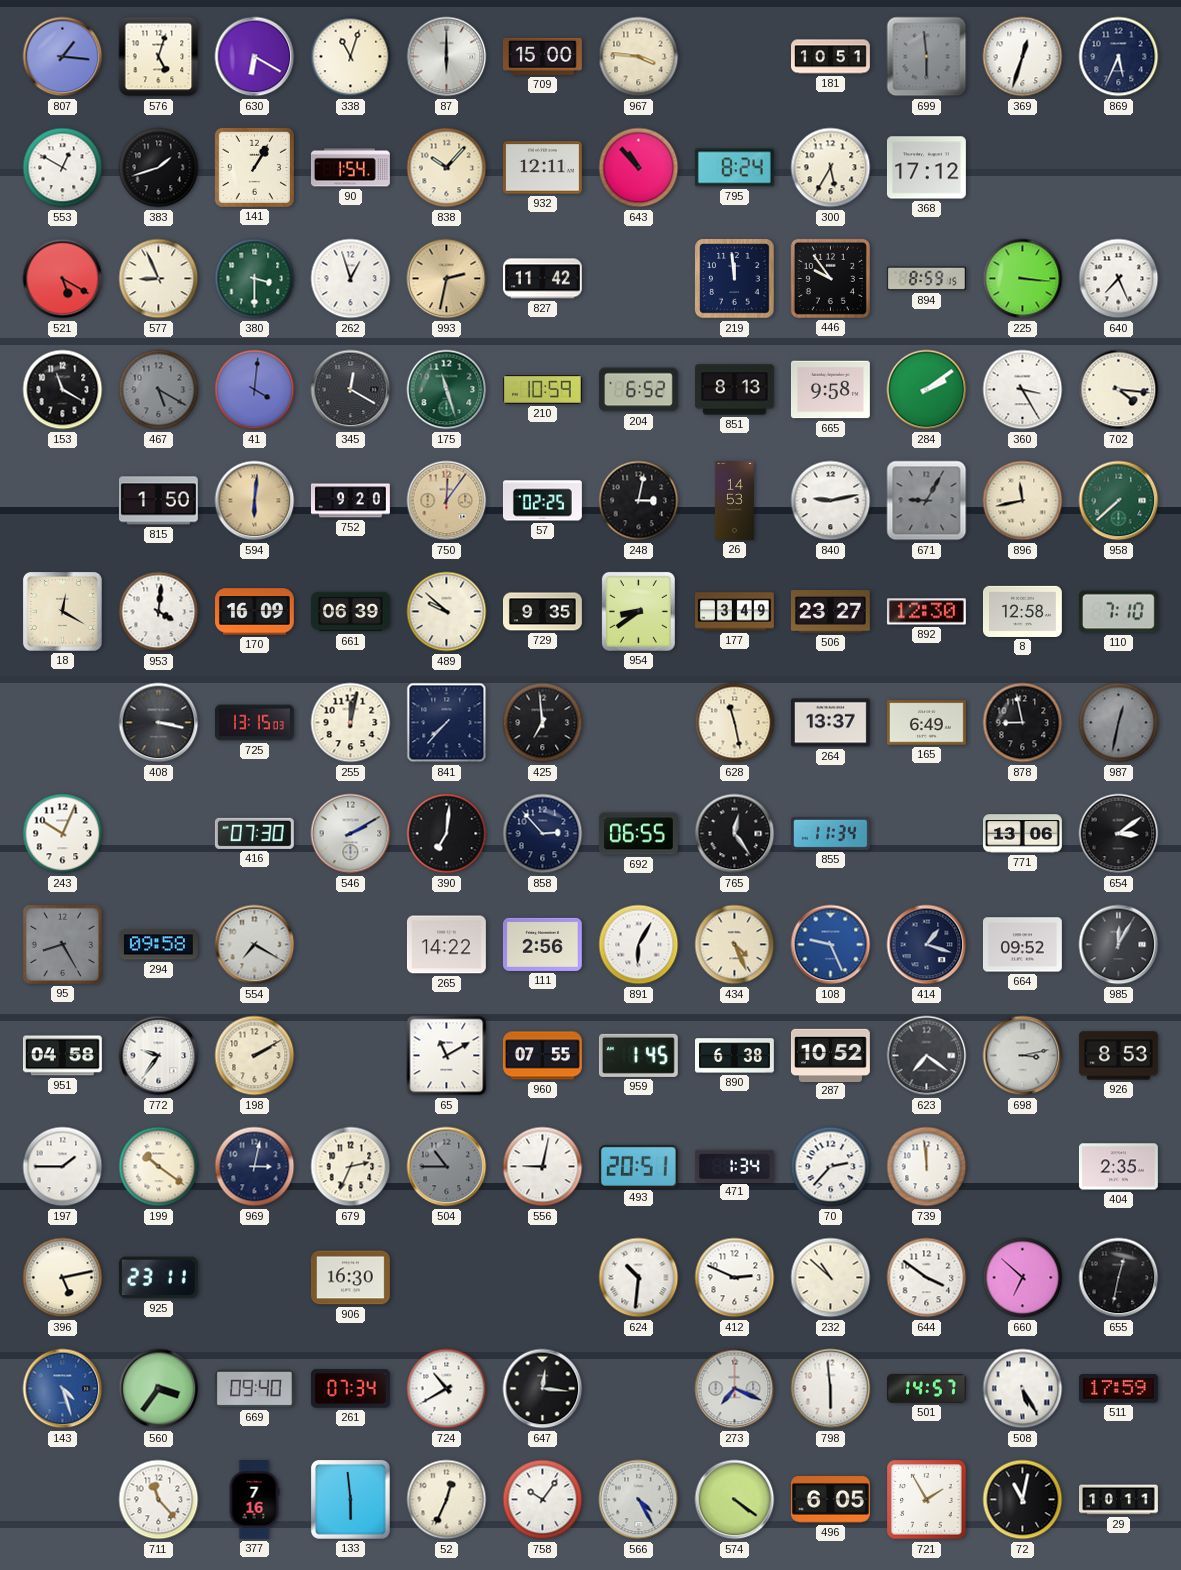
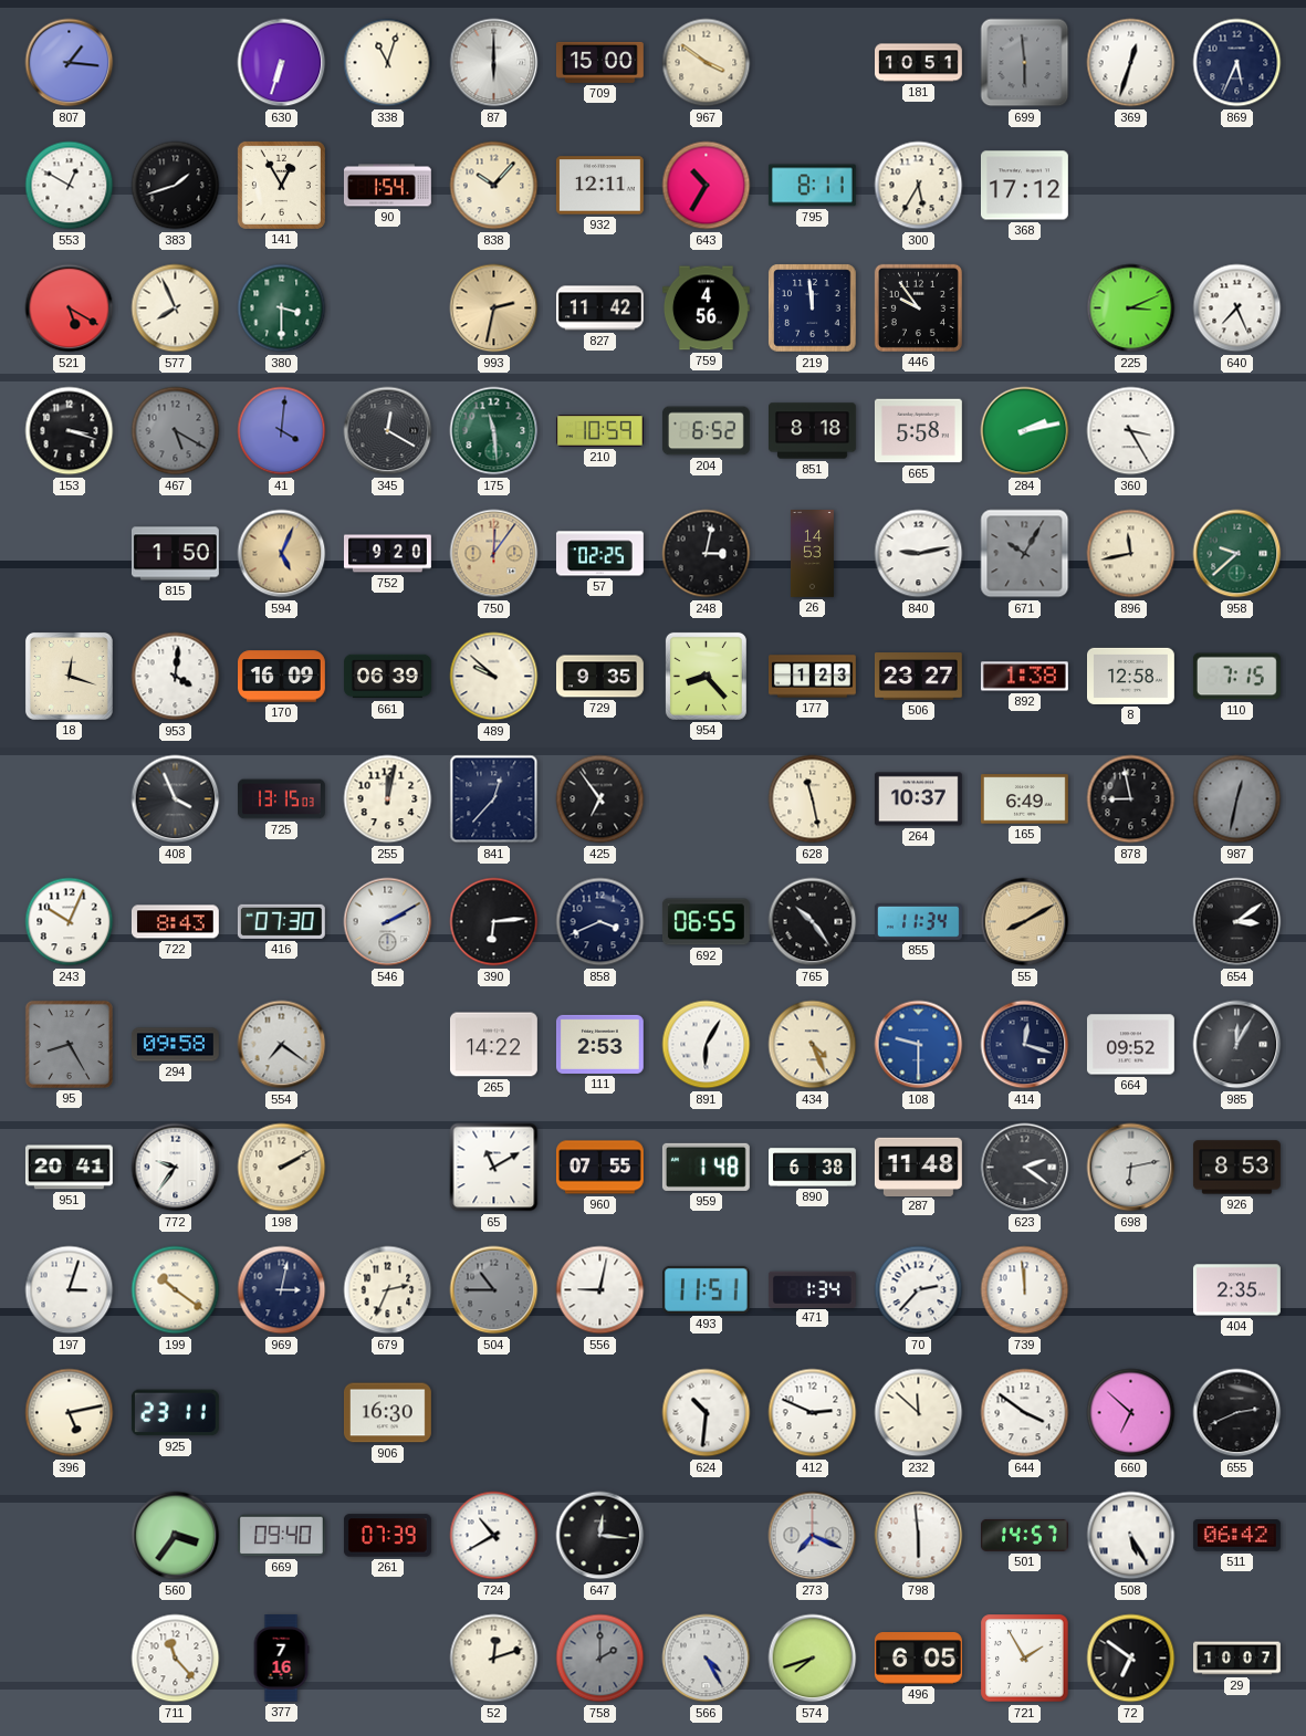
576: 5:03 -> none
630: 6:20 -> 6:33
967: 3:46 -> 3:51
141: 1:05 -> 12:55
643: 10:53 -> 10:35
795: 8:24 -> 8:11
577: 8:56 -> 7:56
262: 12:57 -> none
759: none -> 4:56
894: 8:59 -> none
225: 3:16 -> 3:11
153: 11:20 -> 3:18
175: 11:27 -> 11:29
851: 8:13 -> 8:18
665: 9:58 -> 5:58
284: 2:09 -> 2:13
702: 4:16 -> none
594: 6:01 -> 5:04
671: 9:05 -> 10:05
958: 7:38 -> 9:38
18: 12:20 -> 12:18
954: 8:39 -> 8:23
177: 3:49 -> 1:23
892: 12:30 -> 1:38
110: 7:10 -> 7:15
408: 3:17 -> 3:56
841: 7:37 -> 12:37
425: 6:59 -> 6:54
264: 13:37 -> 10:37
722: none -> 8:43
390: 7:01 -> 6:14
858: 2:53 -> 3:41
765: 12:24 -> 10:24
55: none -> 8:10
771: 13:06 -> none
554: 7:20 -> 7:21
111: 2:56 -> 2:53
108: 9:26 -> 9:30
414: 1:18 -> 12:18
951: 04:58 -> 20:41
959: 1:45 -> 1:48
287: 10:52 -> 11:48
623: 7:21 -> 2:21
698: 3:13 -> 6:13
197: 1:45 -> 3:03
493: 20:51 -> 11:51
232: 10:52 -> 11:52
655: 12:32 -> 2:41
143: 4:27 -> none
261: 07:34 -> 07:39
511: 17:59 -> 06:42
133: 5:59 -> none
52: 12:34 -> 12:12
758: 10:06 -> 2:00
758 dial: white -> grey
574: 4:21 -> 7:42
72: 11:02 -> 6:51
29: 10:11 -> 10:07
